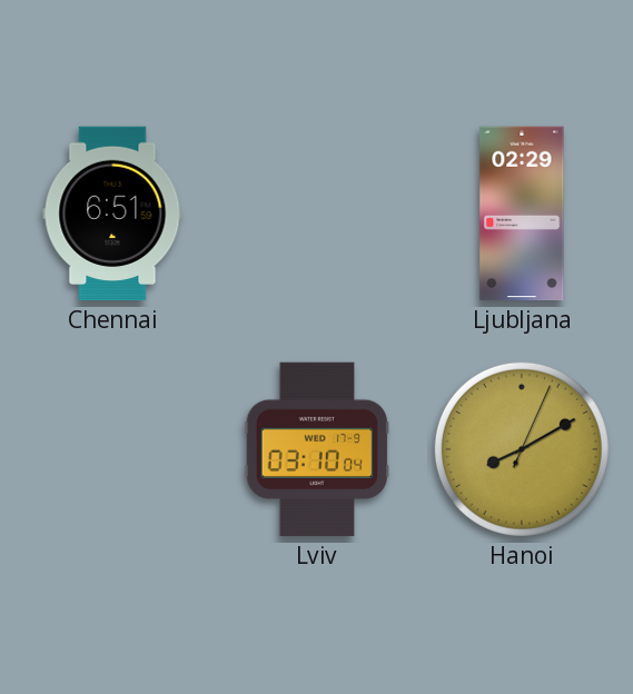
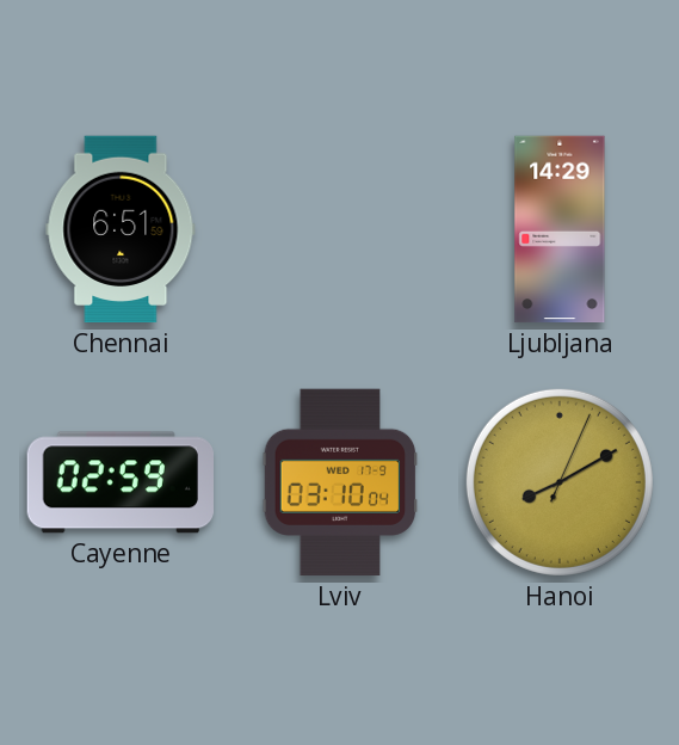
Ljubljana: 02:29 -> 14:29
Cayenne: none -> 02:59
